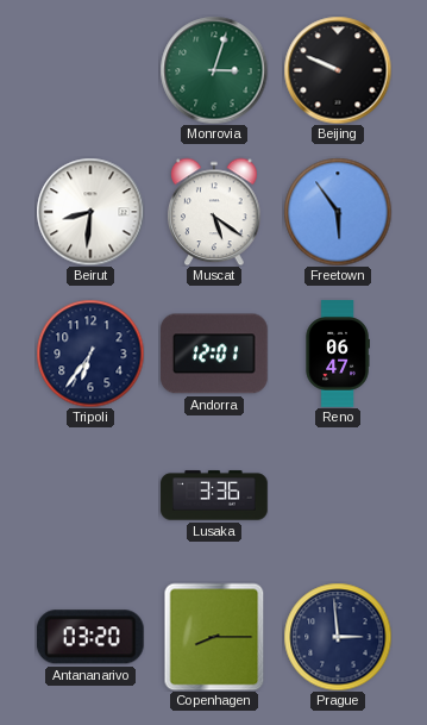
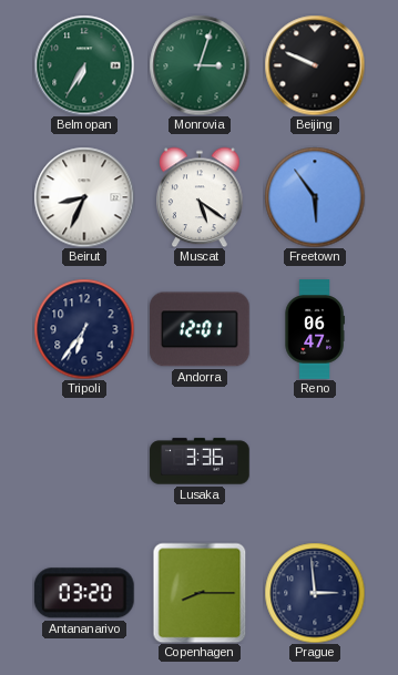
Belmopan: none -> 6:35
Beirut: 8:31 -> 8:34
